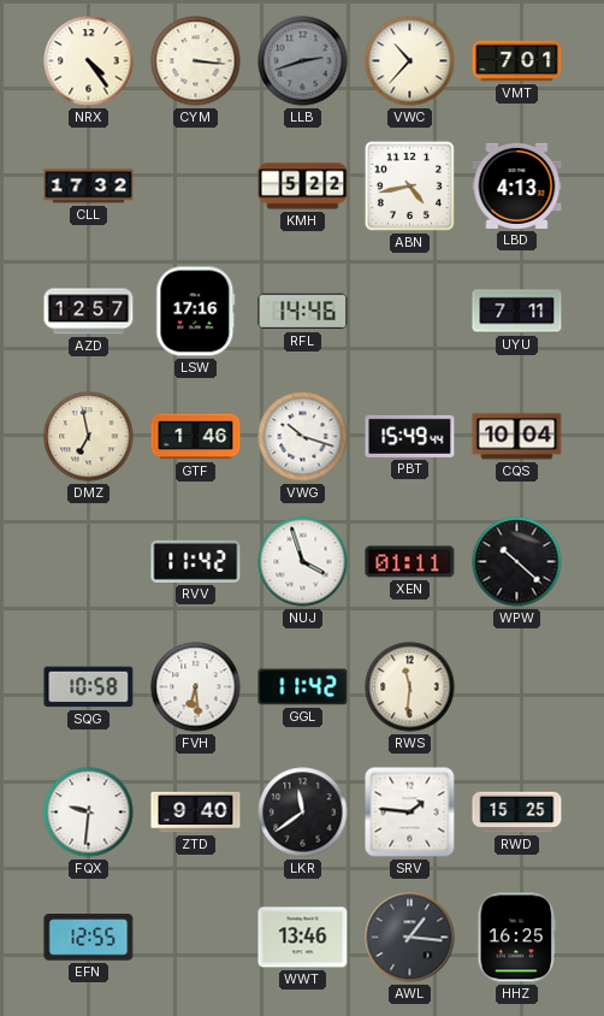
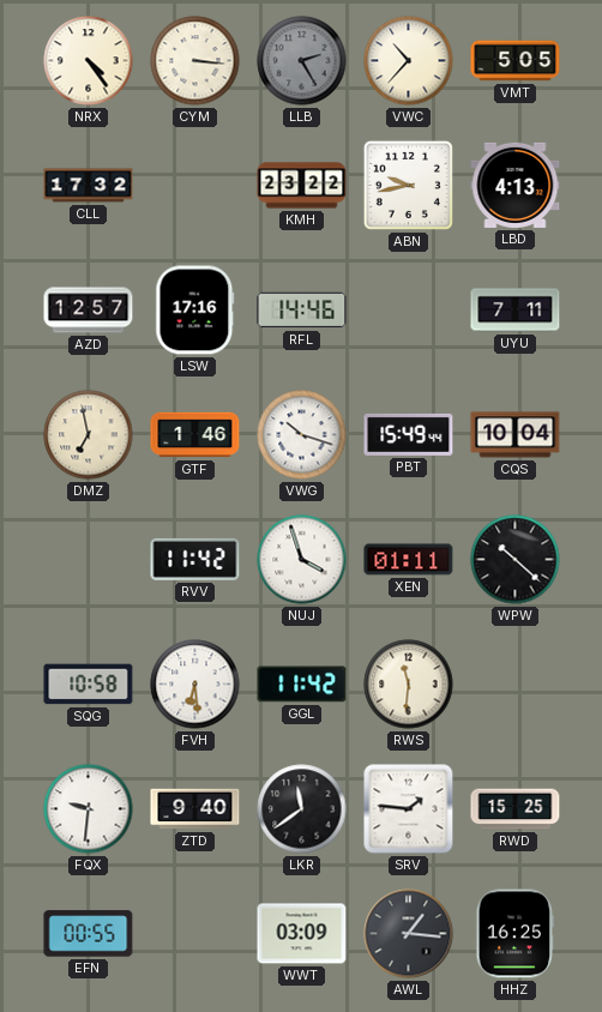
LLB: 2:42 -> 2:25
VMT: 7:01 -> 5:05
KMH: 5:22 -> 23:22
ABN: 4:43 -> 9:43
EFN: 12:55 -> 00:55
WWT: 13:46 -> 03:09
